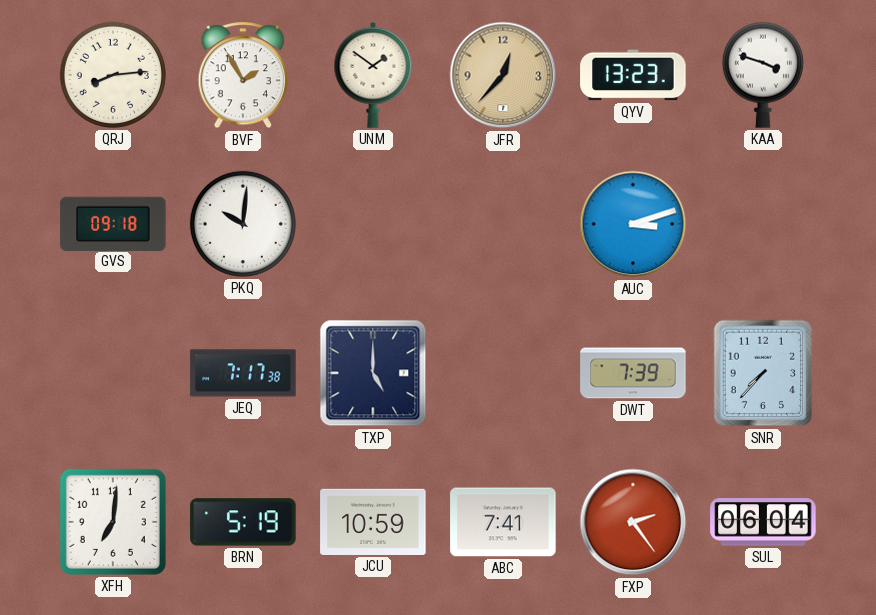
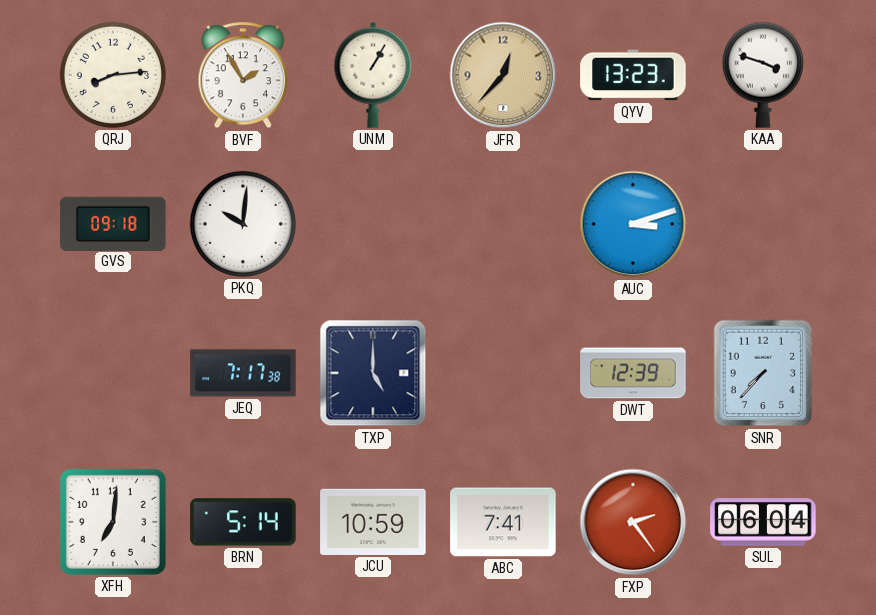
UNM: 1:51 -> 1:05
DWT: 7:39 -> 12:39
BRN: 5:19 -> 5:14
